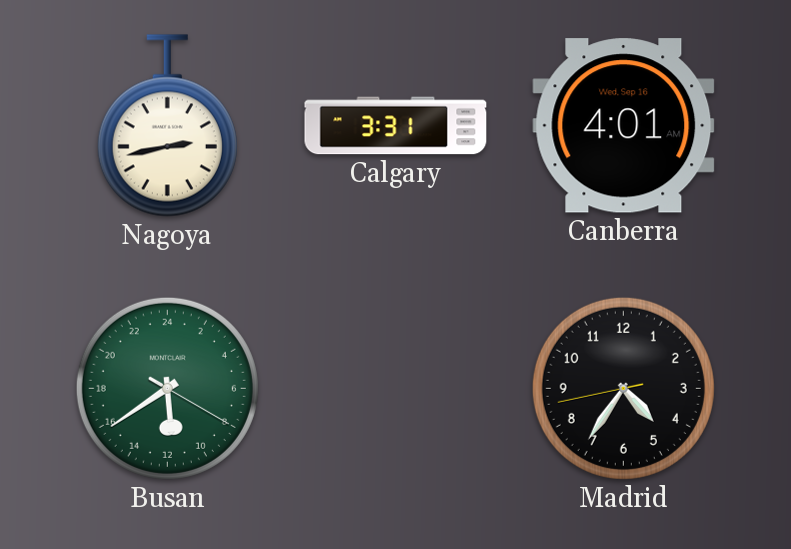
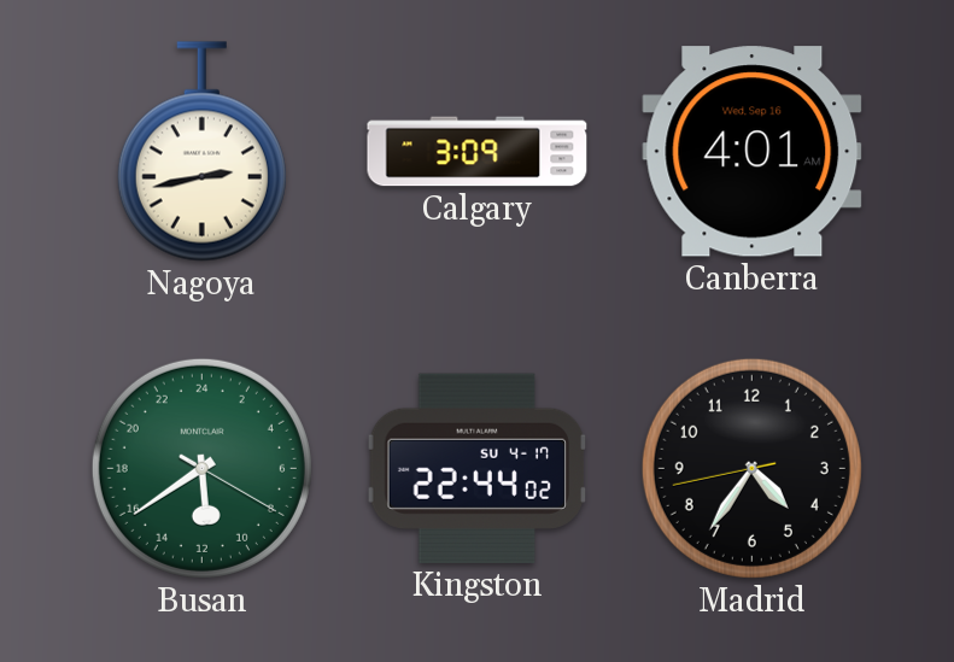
Calgary: 3:31 -> 3:09
Kingston: none -> 22:44
